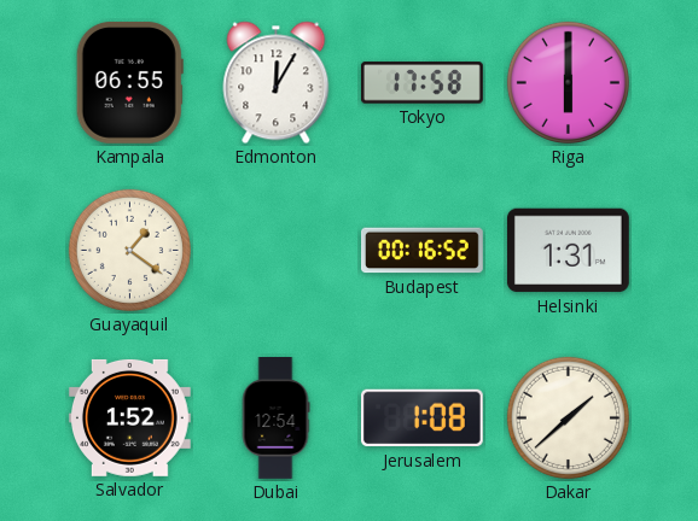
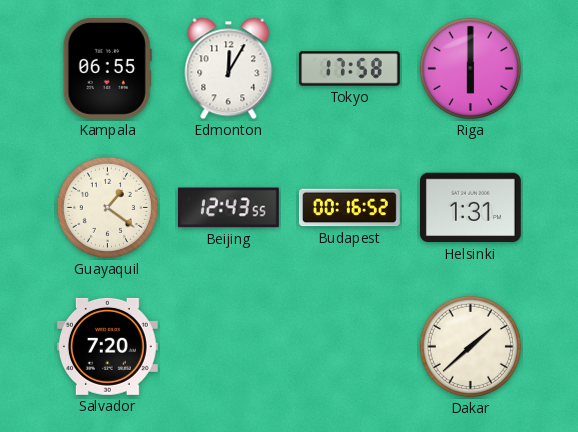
Beijing: none -> 12:43
Salvador: 1:52 -> 7:20
Dubai: 12:54 -> none
Jerusalem: 1:08 -> none
